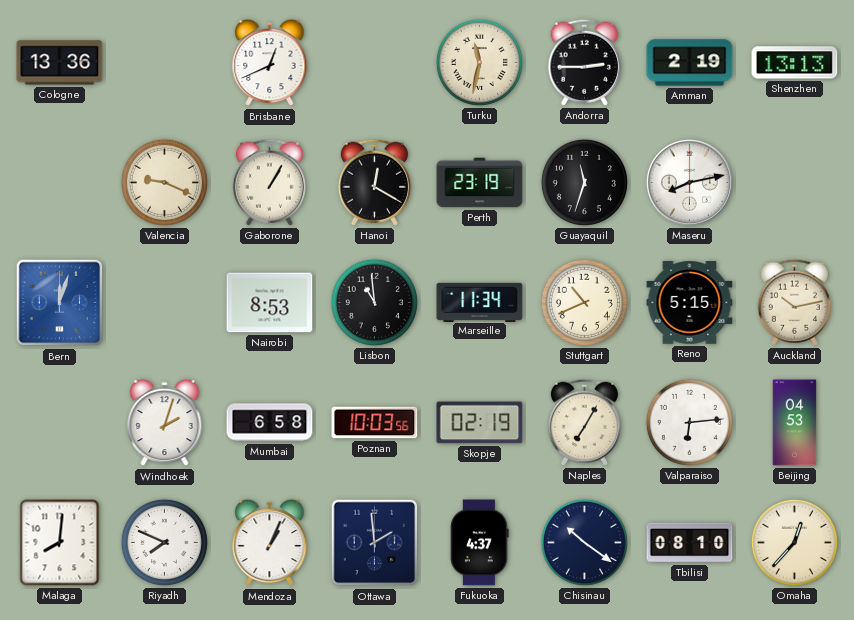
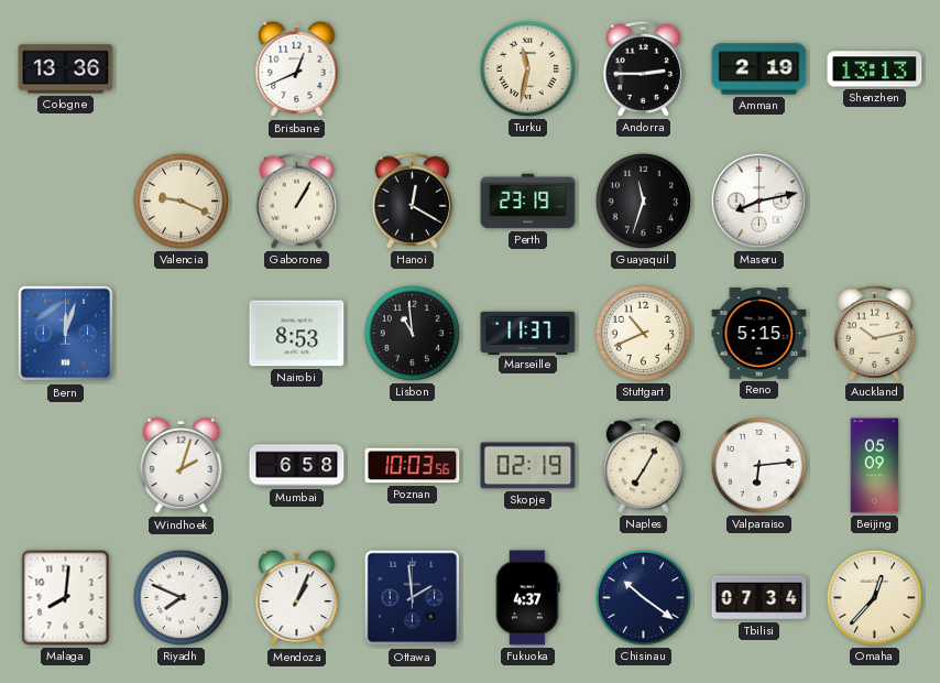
Marseille: 11:34 -> 11:37
Beijing: 04:53 -> 05:09
Tbilisi: 08:10 -> 07:34
